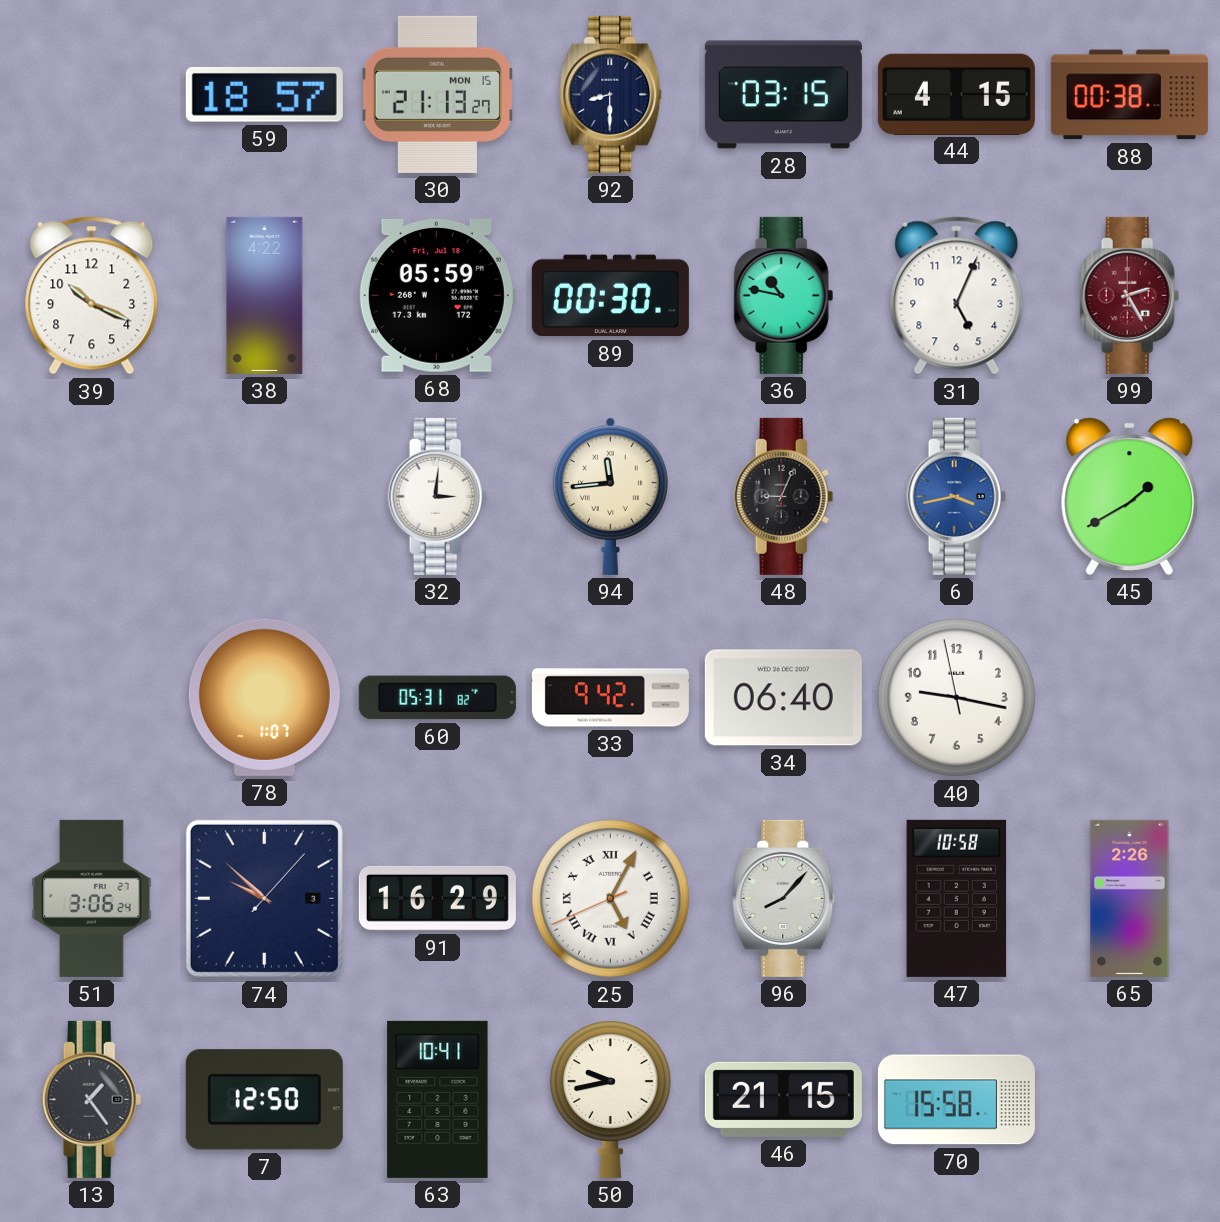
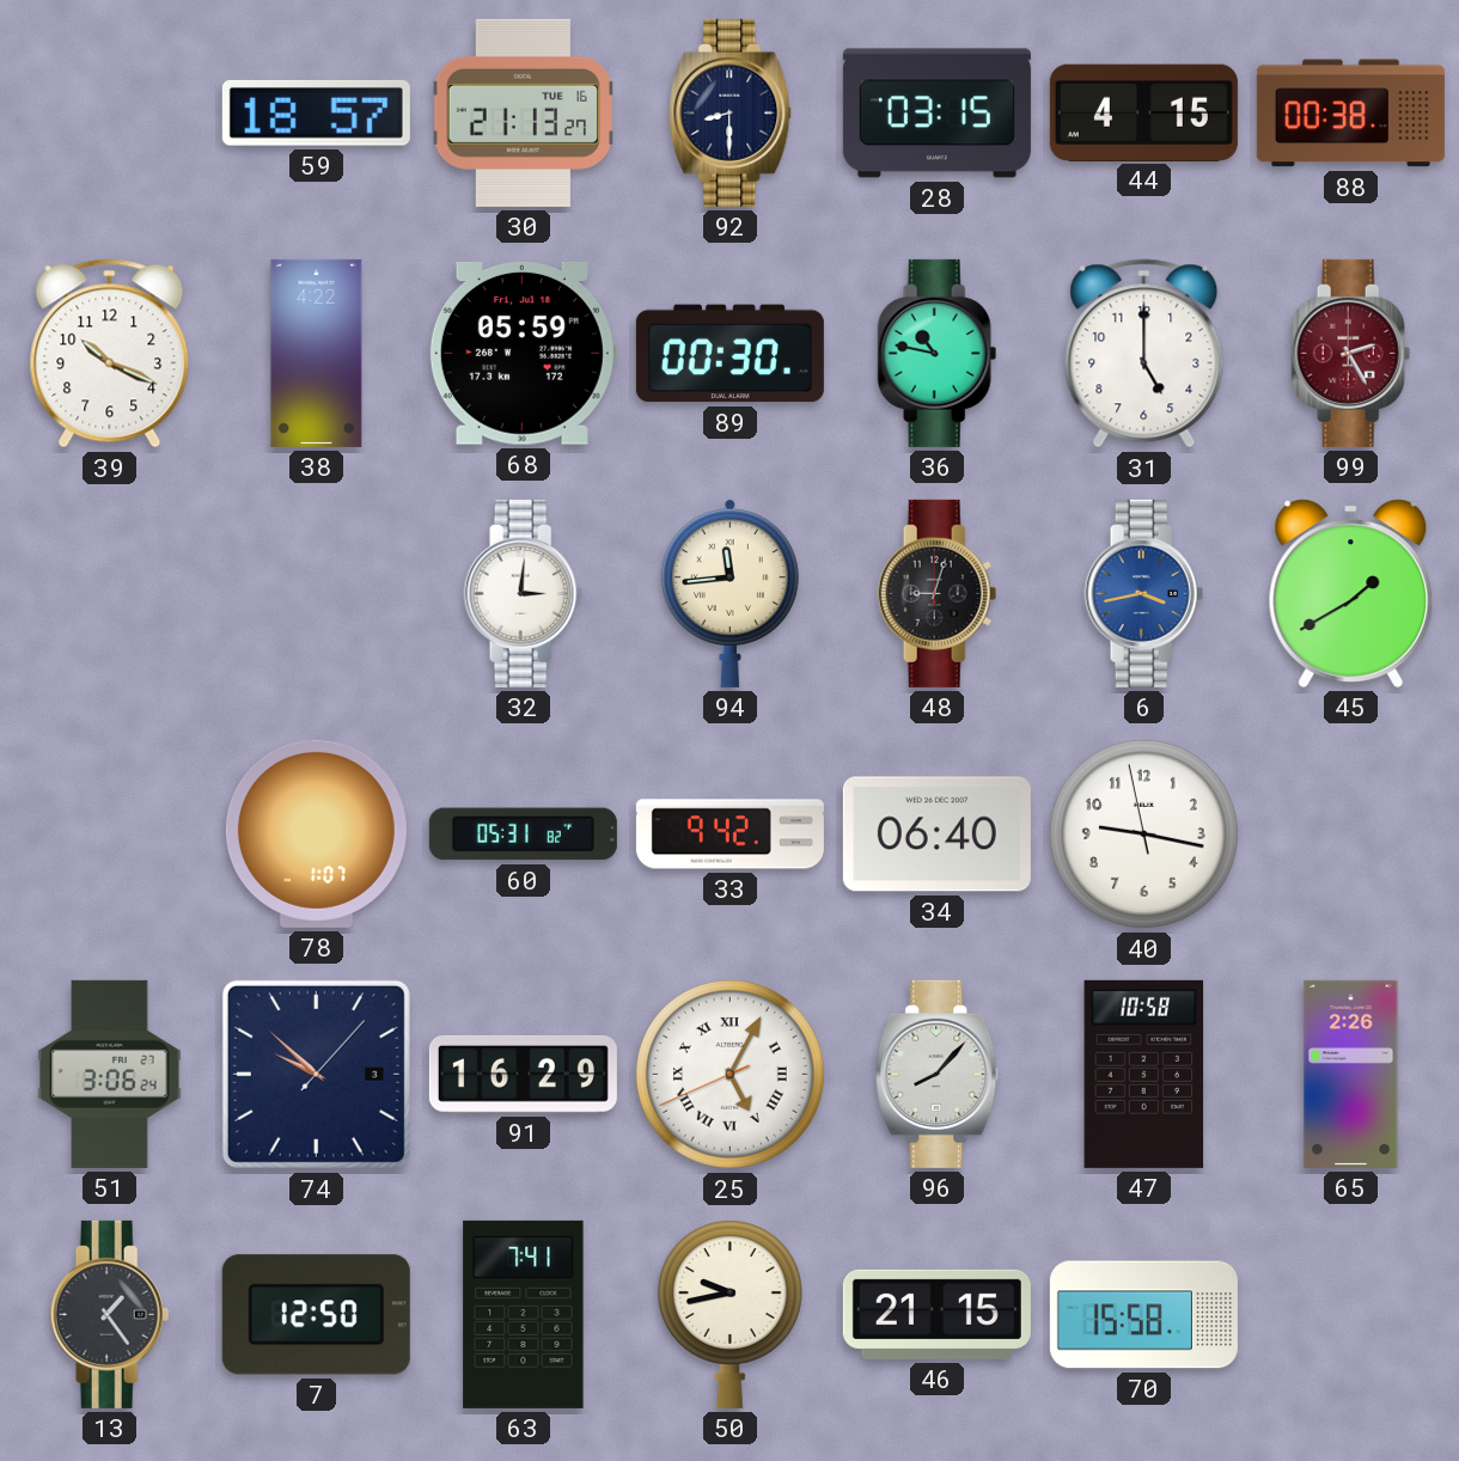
30 date: MON 15 -> TUE 16
31: 5:04 -> 5:00
48: 9:04 -> 9:03
63: 10:41 -> 7:41
